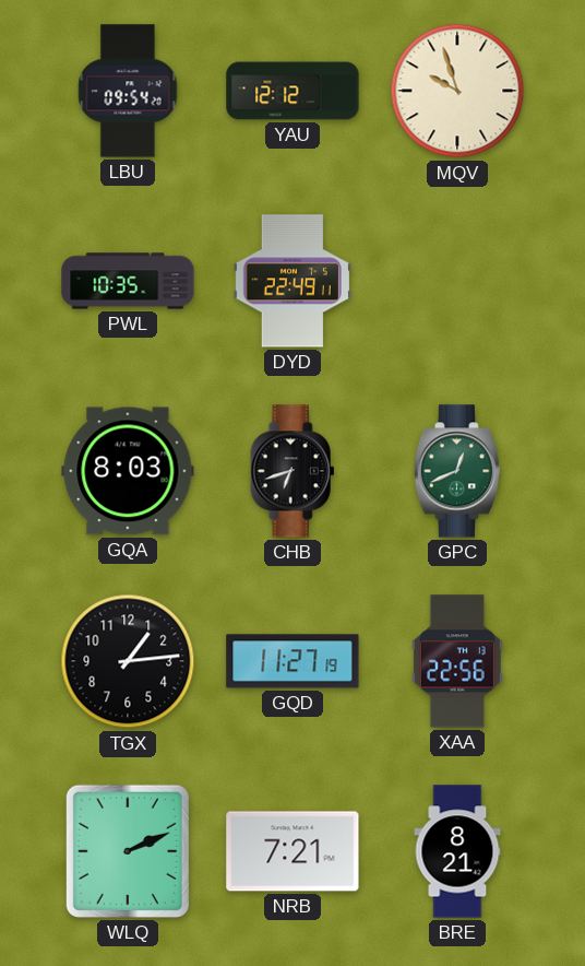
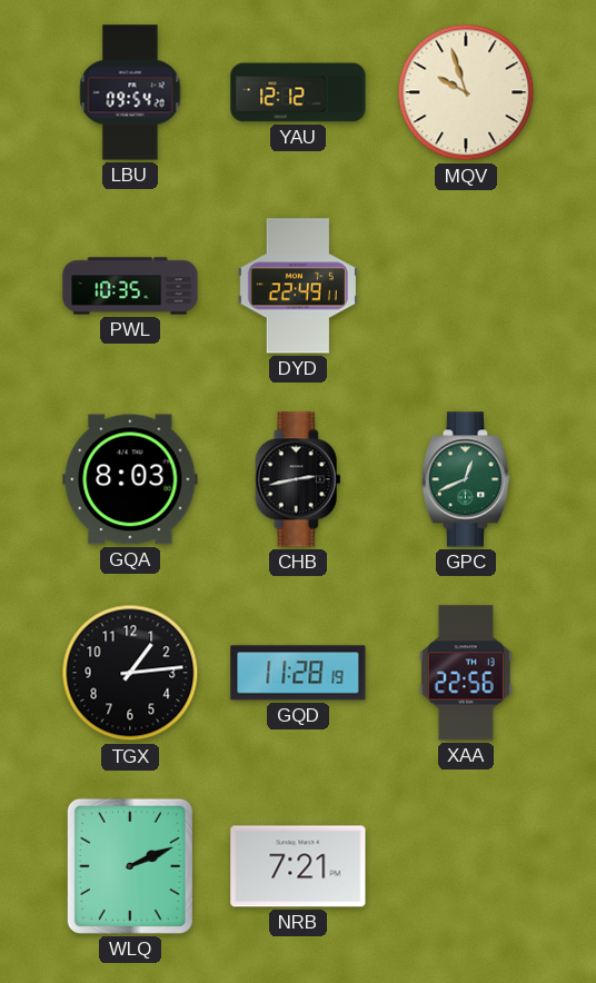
CHB: 6:42 -> 2:43
GQD: 11:27 -> 11:28
BRE: 8:21 -> none
